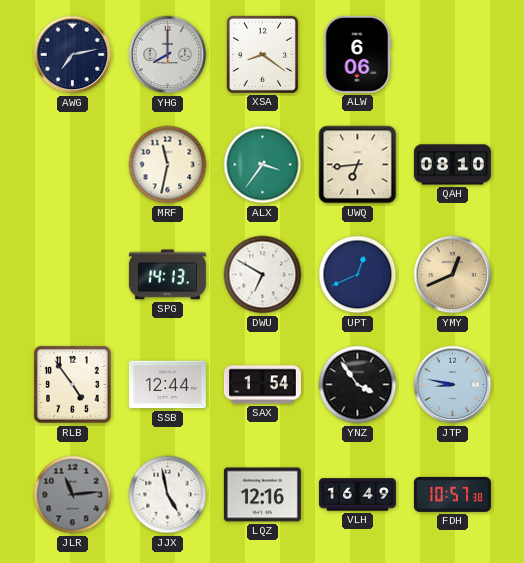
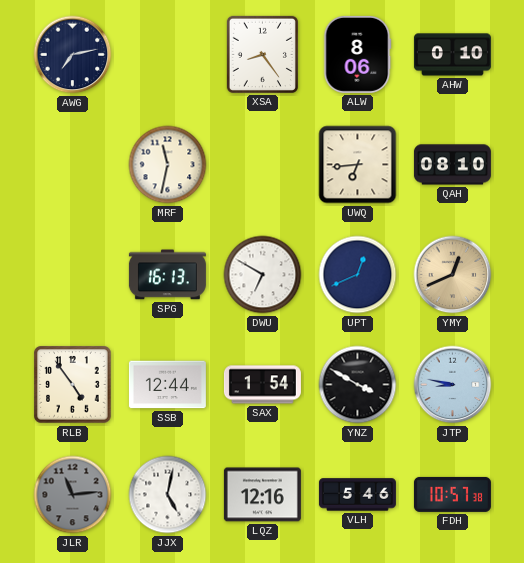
YHG: 8:00 -> none
XSA: 8:21 -> 8:24
ALW: 6:06 -> 8:06
AHW: none -> 0:10
ALX: 3:36 -> none
SPG: 14:13 -> 16:13
YNZ: 3:54 -> 3:50
JJX: 4:58 -> 5:02
VLH: 16:49 -> 5:46
